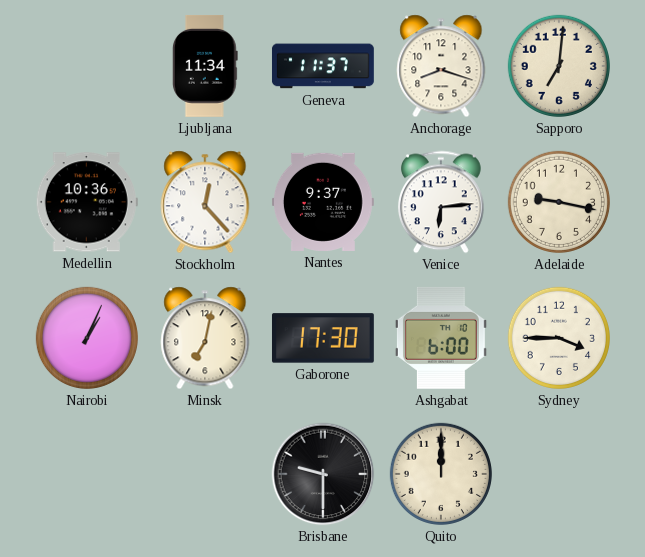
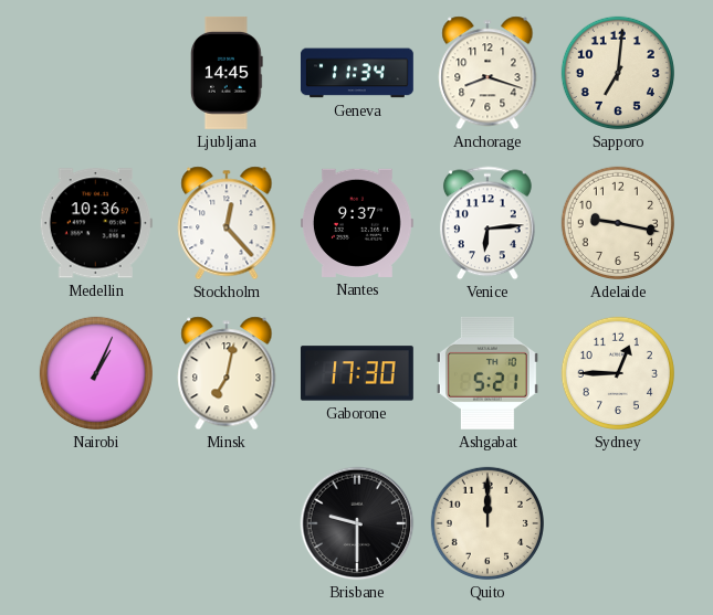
Ljubljana: 11:34 -> 14:45
Geneva: 11:37 -> 11:34
Ashgabat: 6:00 -> 5:21
Sydney: 3:45 -> 12:45
